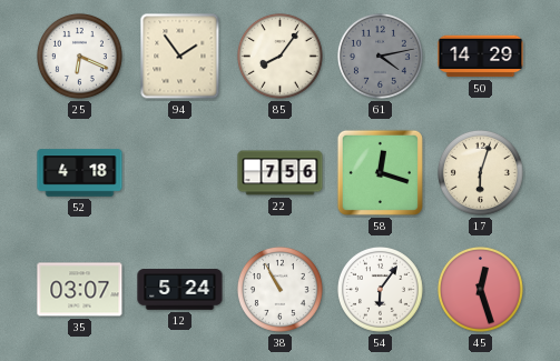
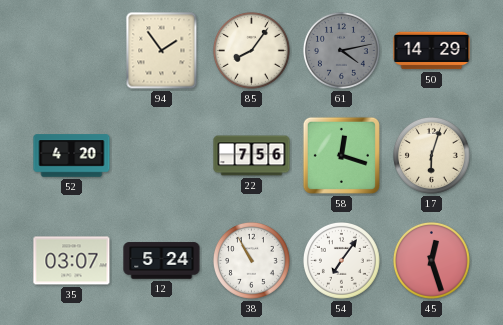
25: 6:19 -> none
52: 4:18 -> 4:20
54: 6:06 -> 7:06
